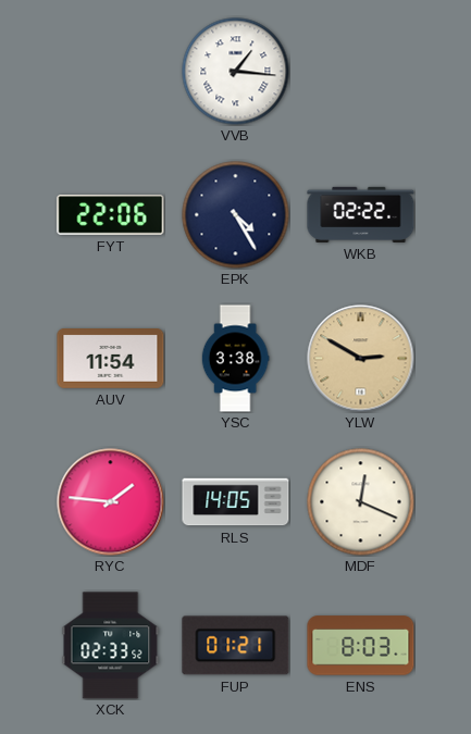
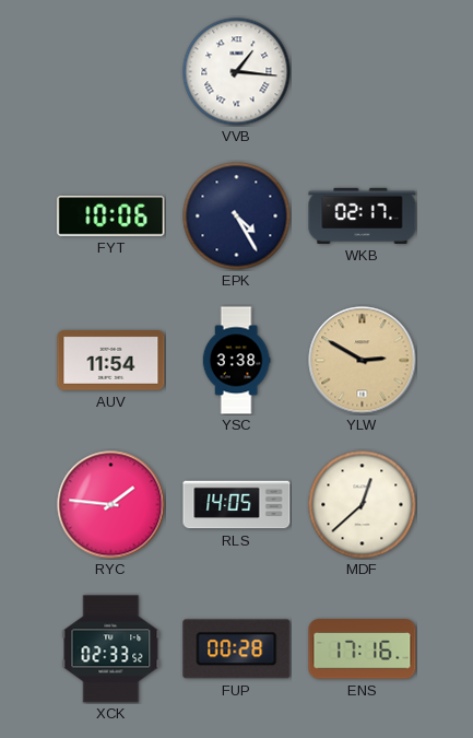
FYT: 22:06 -> 10:06
WKB: 02:22 -> 02:17
MDF: 12:19 -> 12:38
FUP: 01:21 -> 00:28
ENS: 8:03 -> 17:16
